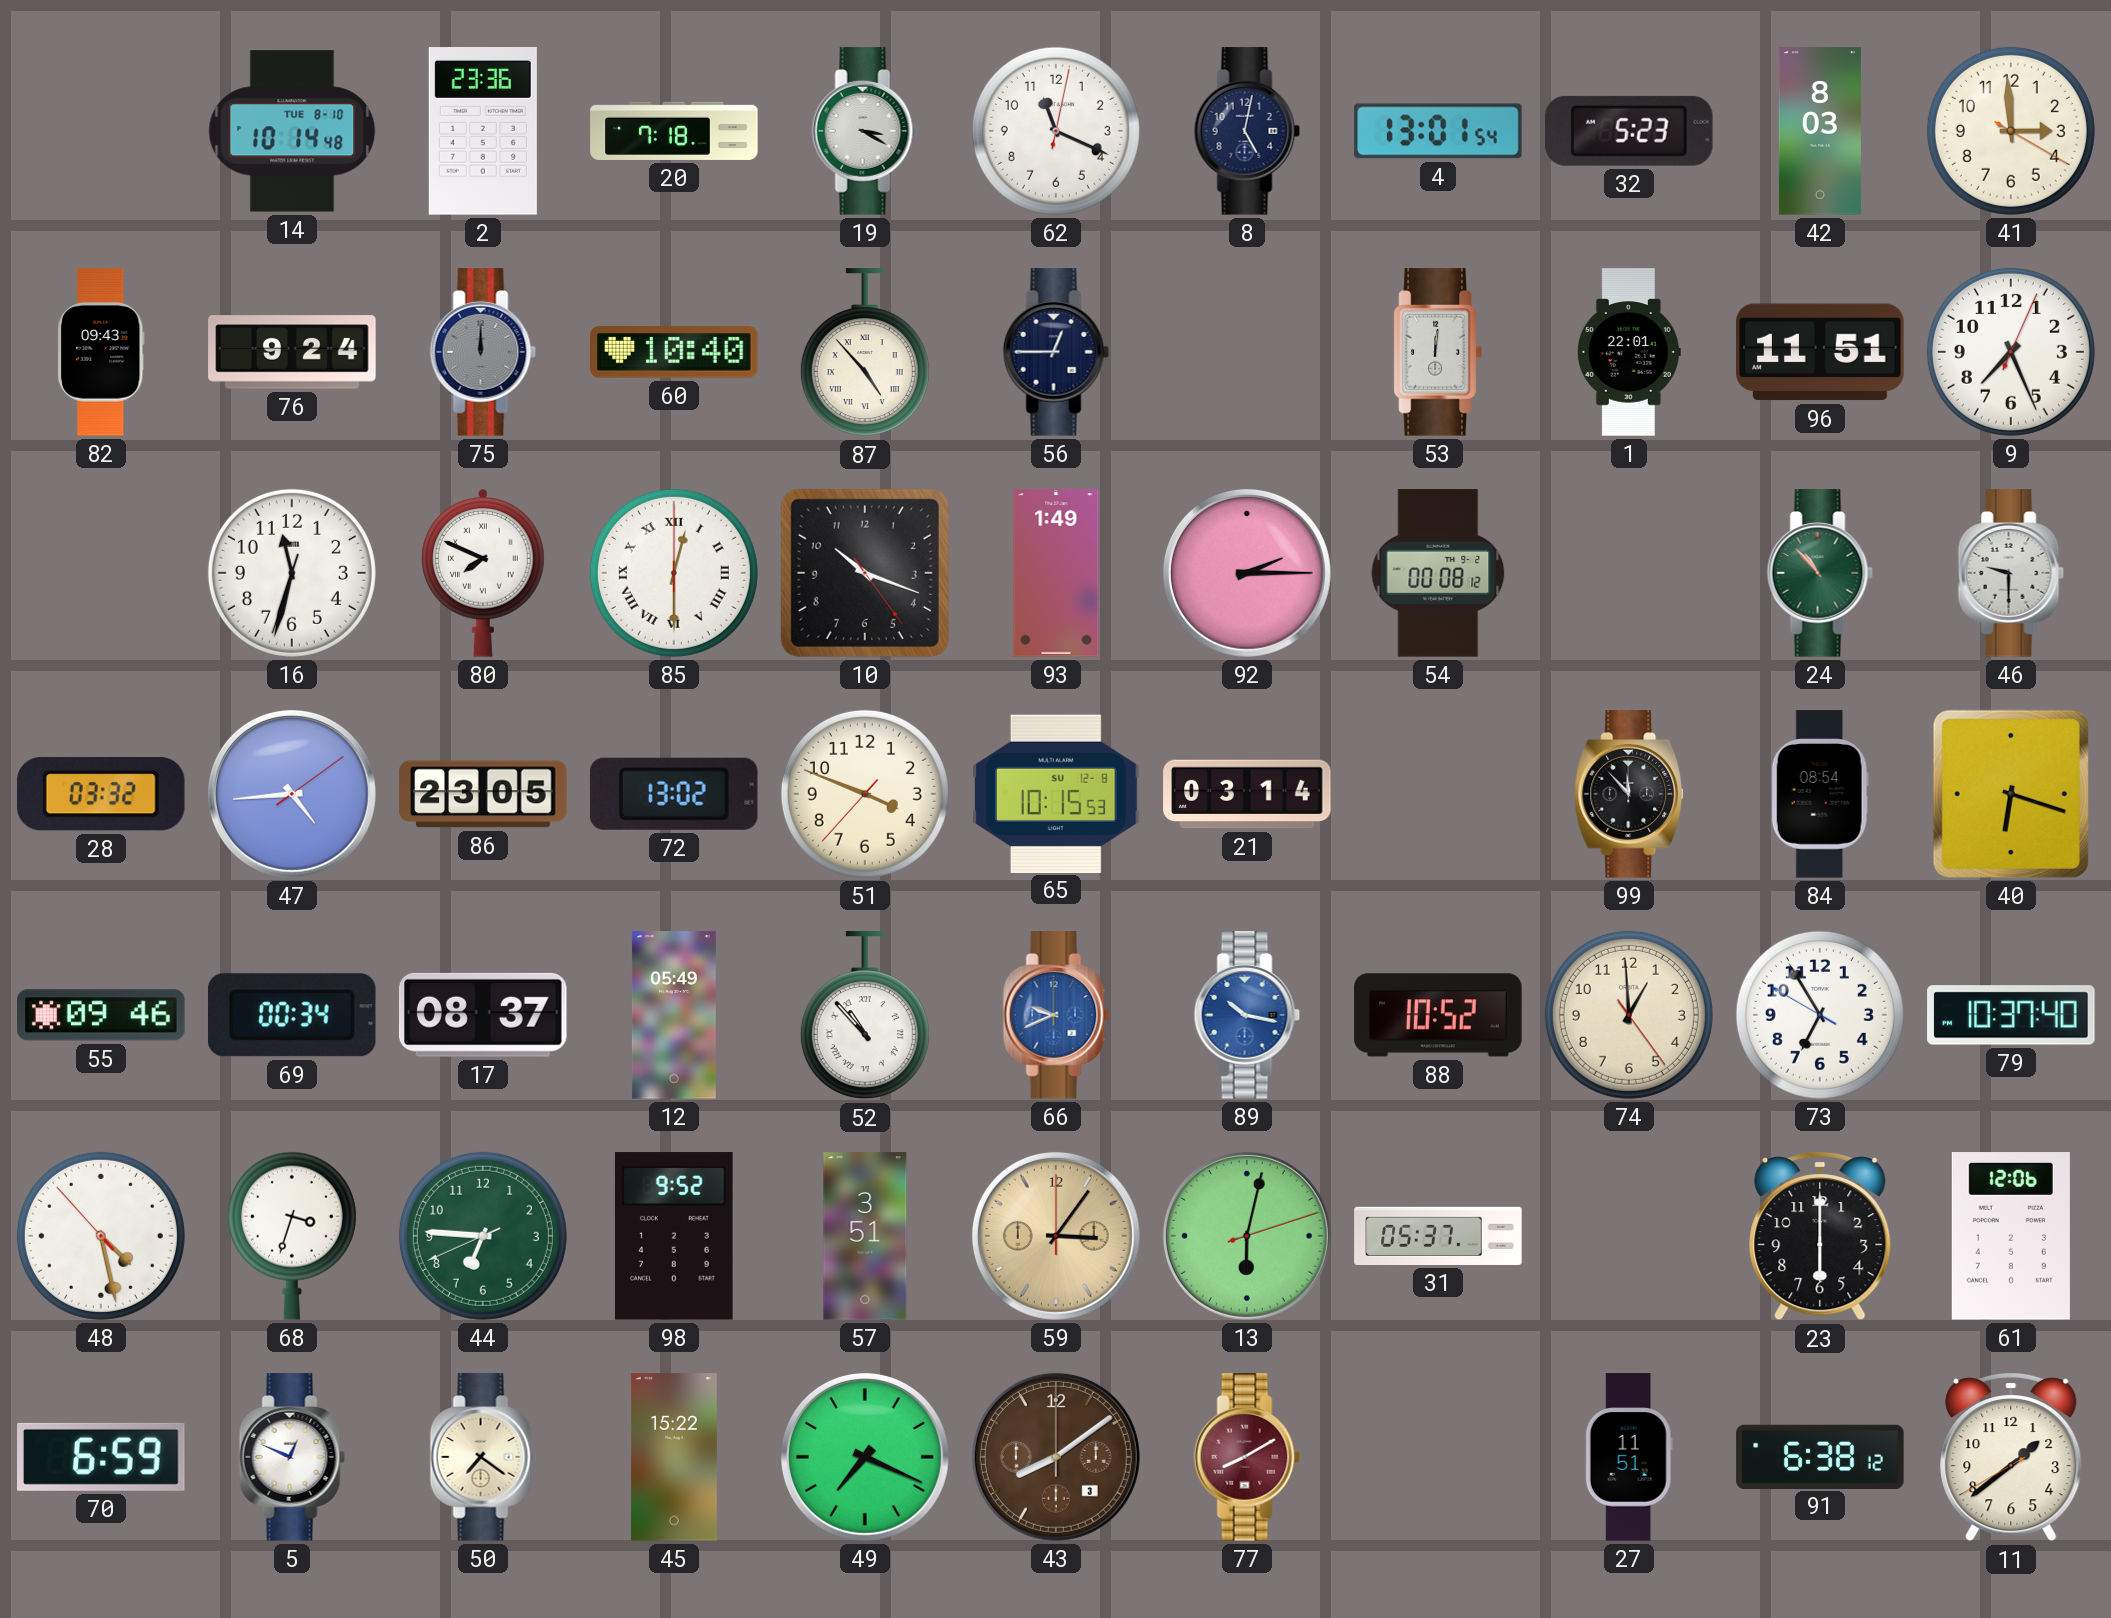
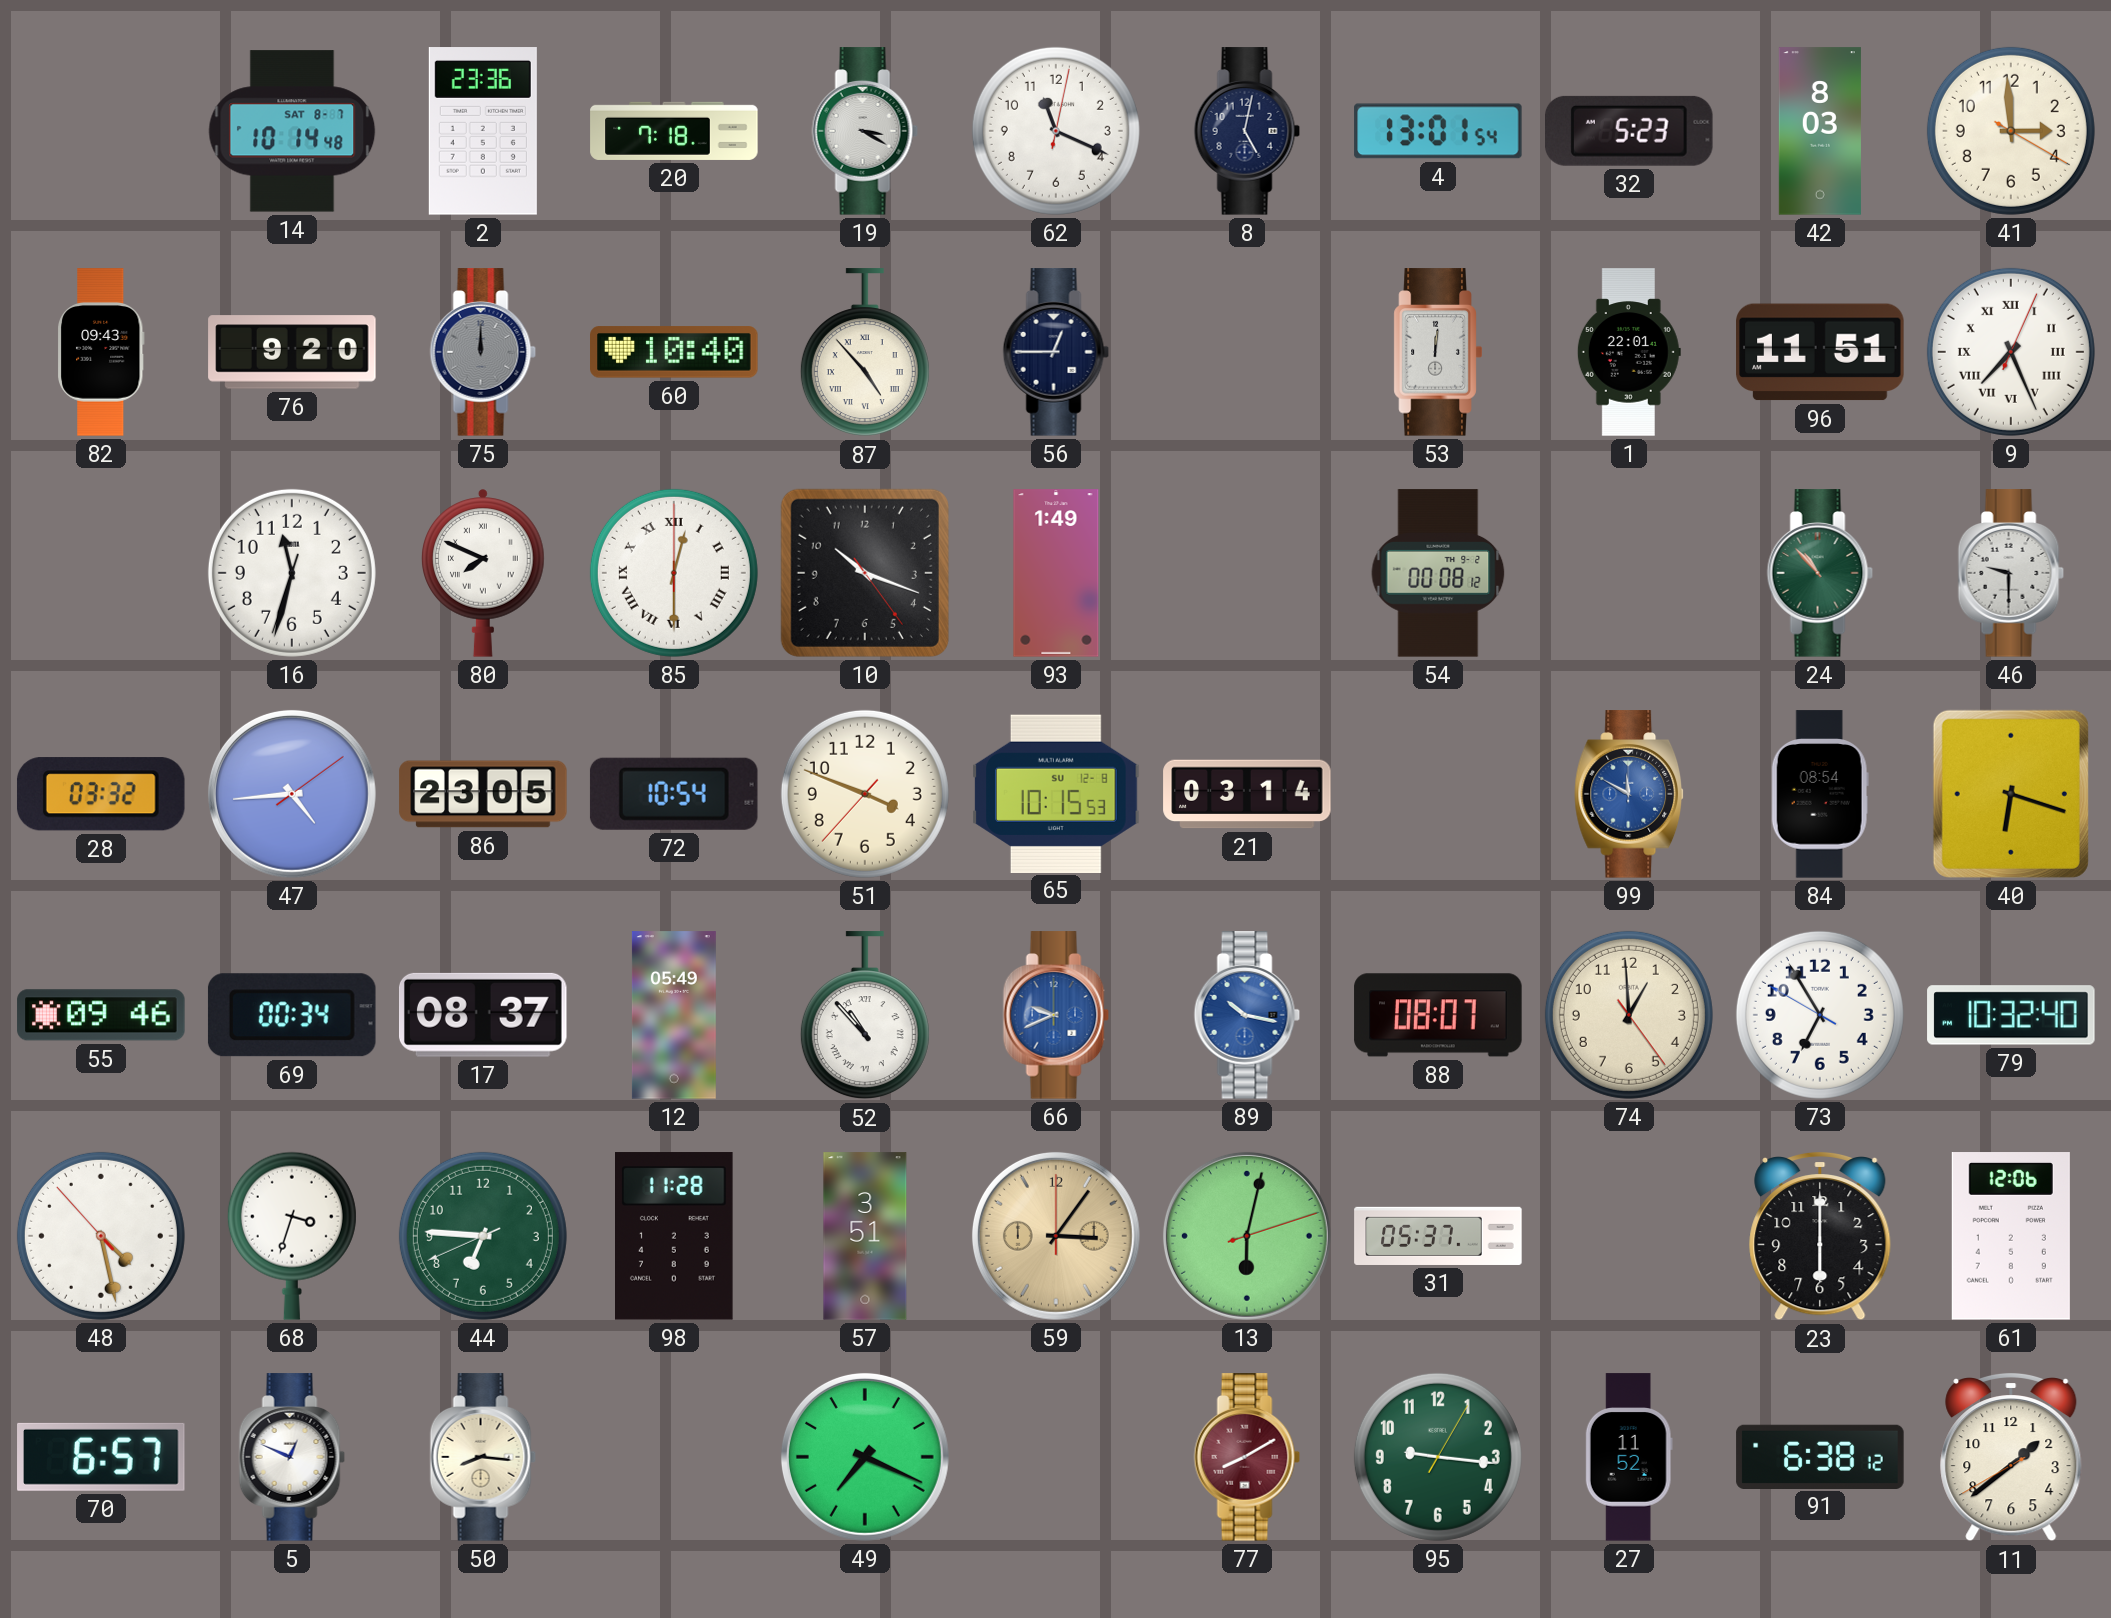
14 date: TUE 8-10 -> SAT 8-7
76: 9:24 -> 9:20
9 numerals: Arabic -> Roman
92: 2:15 -> none
72: 13:02 -> 10:54
99: 11:53 -> 11:50
99 dial: black -> blue
88: 10:52 -> 08:07
79: 10:37 -> 10:32
98: 9:52 -> 11:28
70: 6:59 -> 6:57
50: 7:21 -> 8:16
45: 15:22 -> none
43: 8:09 -> none
95: none -> 9:16
27: 11:51 -> 11:52
